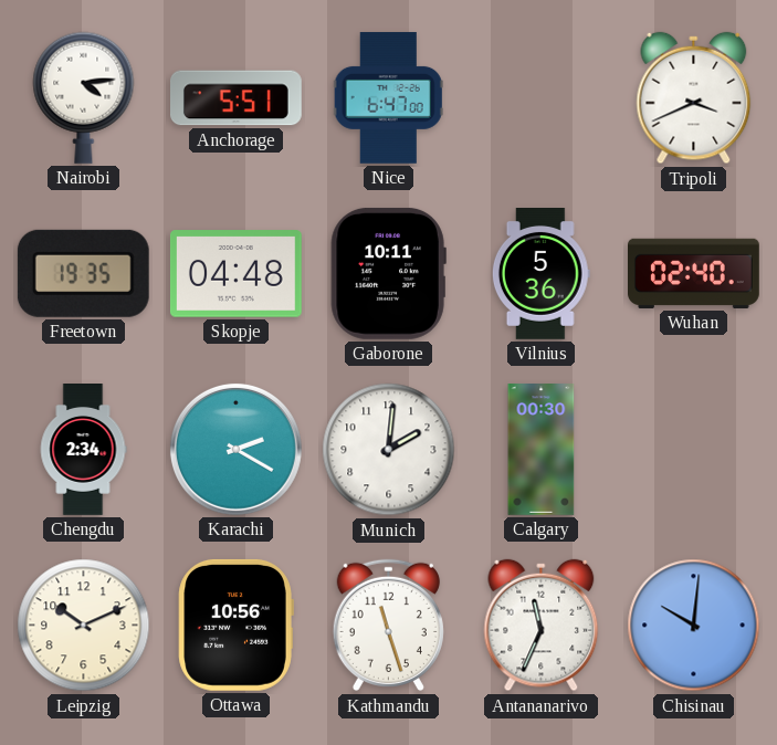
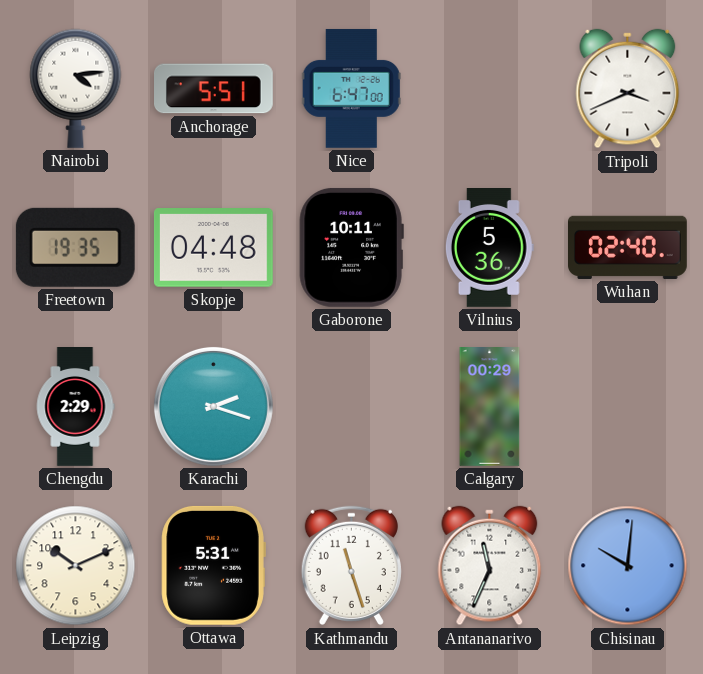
Chengdu: 2:34 -> 2:29
Karachi: 2:20 -> 2:18
Munich: 2:01 -> none
Calgary: 00:30 -> 00:29
Ottawa: 10:56 -> 5:31
